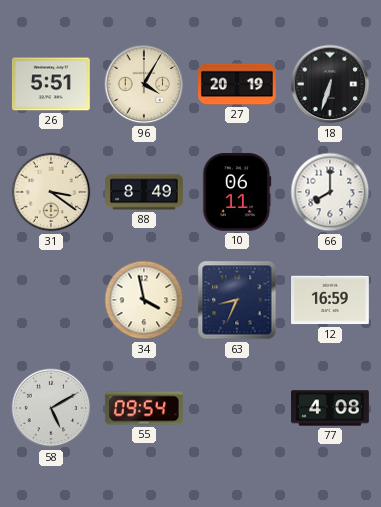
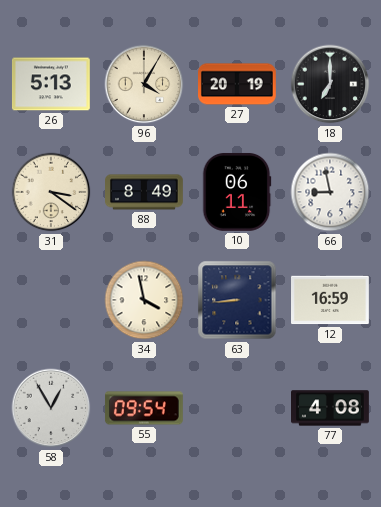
26: 5:51 -> 5:13
18: 6:33 -> 7:00
66: 8:00 -> 8:58
63: 8:34 -> 8:44
58: 5:10 -> 12:55
